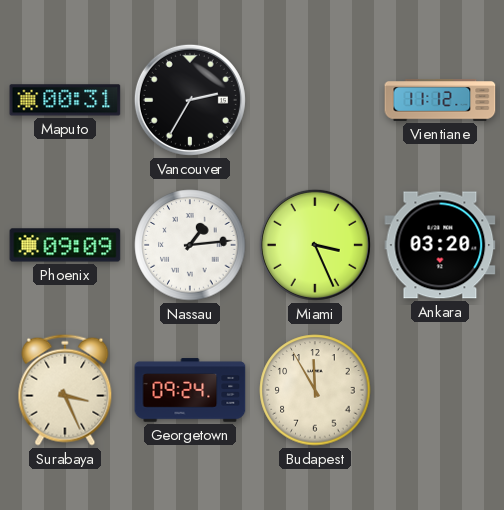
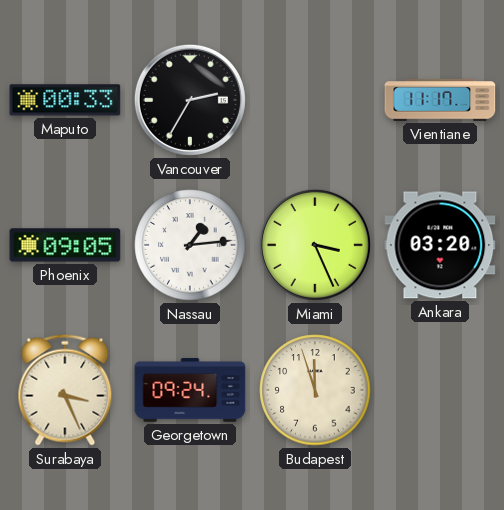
Maputo: 00:31 -> 00:33
Vientiane: 11:12 -> 11:17
Phoenix: 09:09 -> 09:05
Budapest: 11:55 -> 11:57
